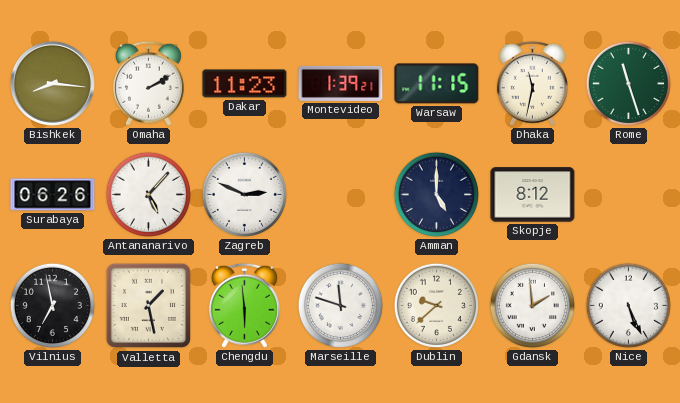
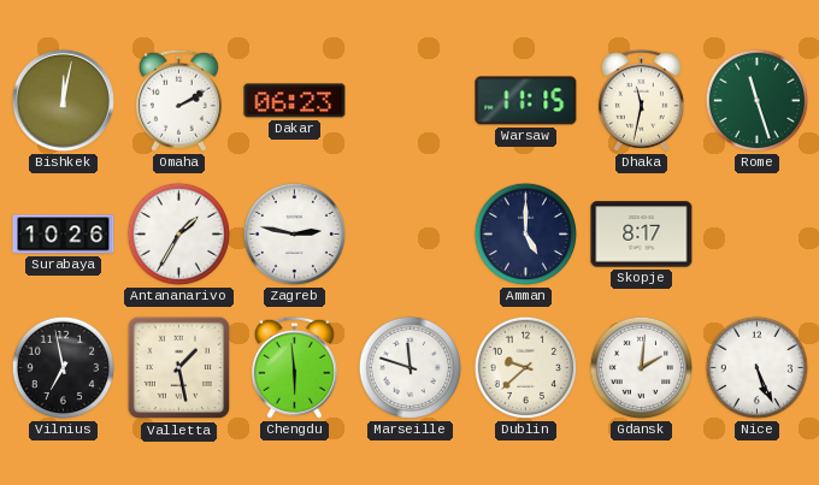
Bishkek: 8:16 -> 12:02
Dakar: 11:23 -> 06:23
Montevideo: 1:39 -> none
Surabaya: 06:26 -> 10:26
Antananarivo: 5:07 -> 1:35
Zagreb: 2:49 -> 2:47
Skopje: 8:12 -> 8:17
Gdansk: 1:59 -> 2:01
